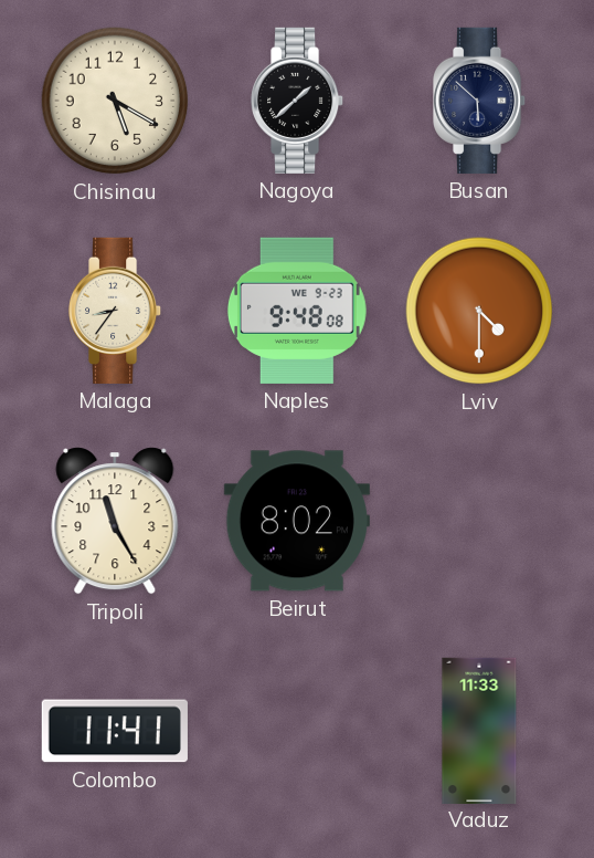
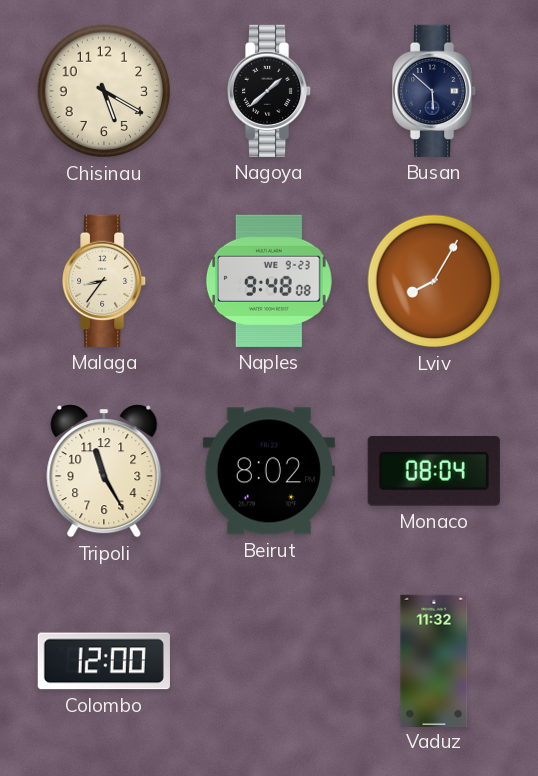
Lviv: 4:30 -> 8:05
Monaco: none -> 08:04
Colombo: 11:41 -> 12:00
Vaduz: 11:33 -> 11:32
